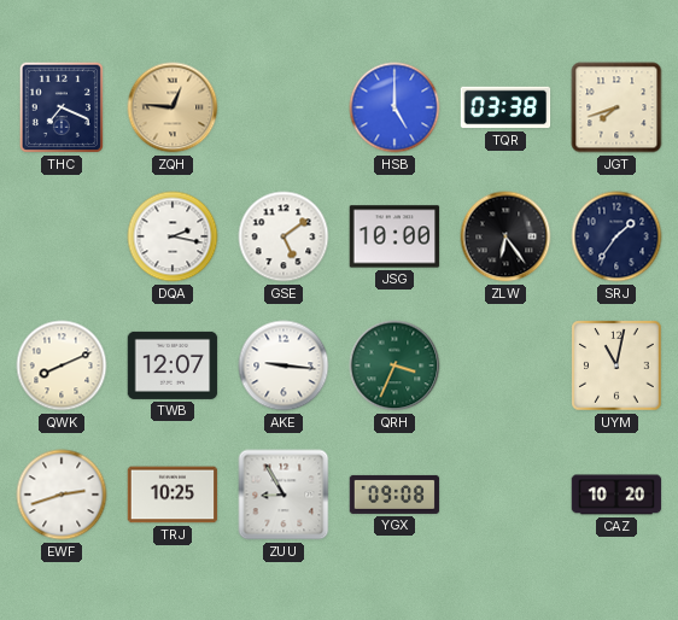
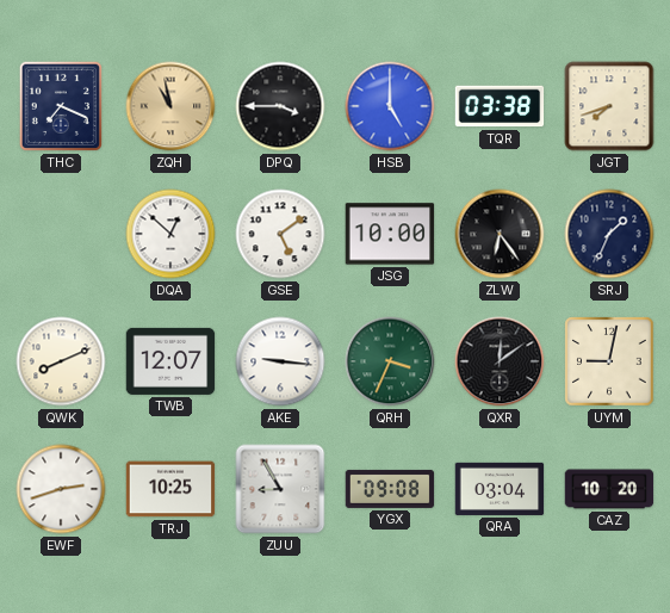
ZQH: 12:46 -> 10:58
DPQ: none -> 3:45
DQA: 2:17 -> 12:52
SRJ: 1:36 -> 1:34
QXR: none -> 12:09
UYM: 11:02 -> 9:02
QRA: none -> 03:04
